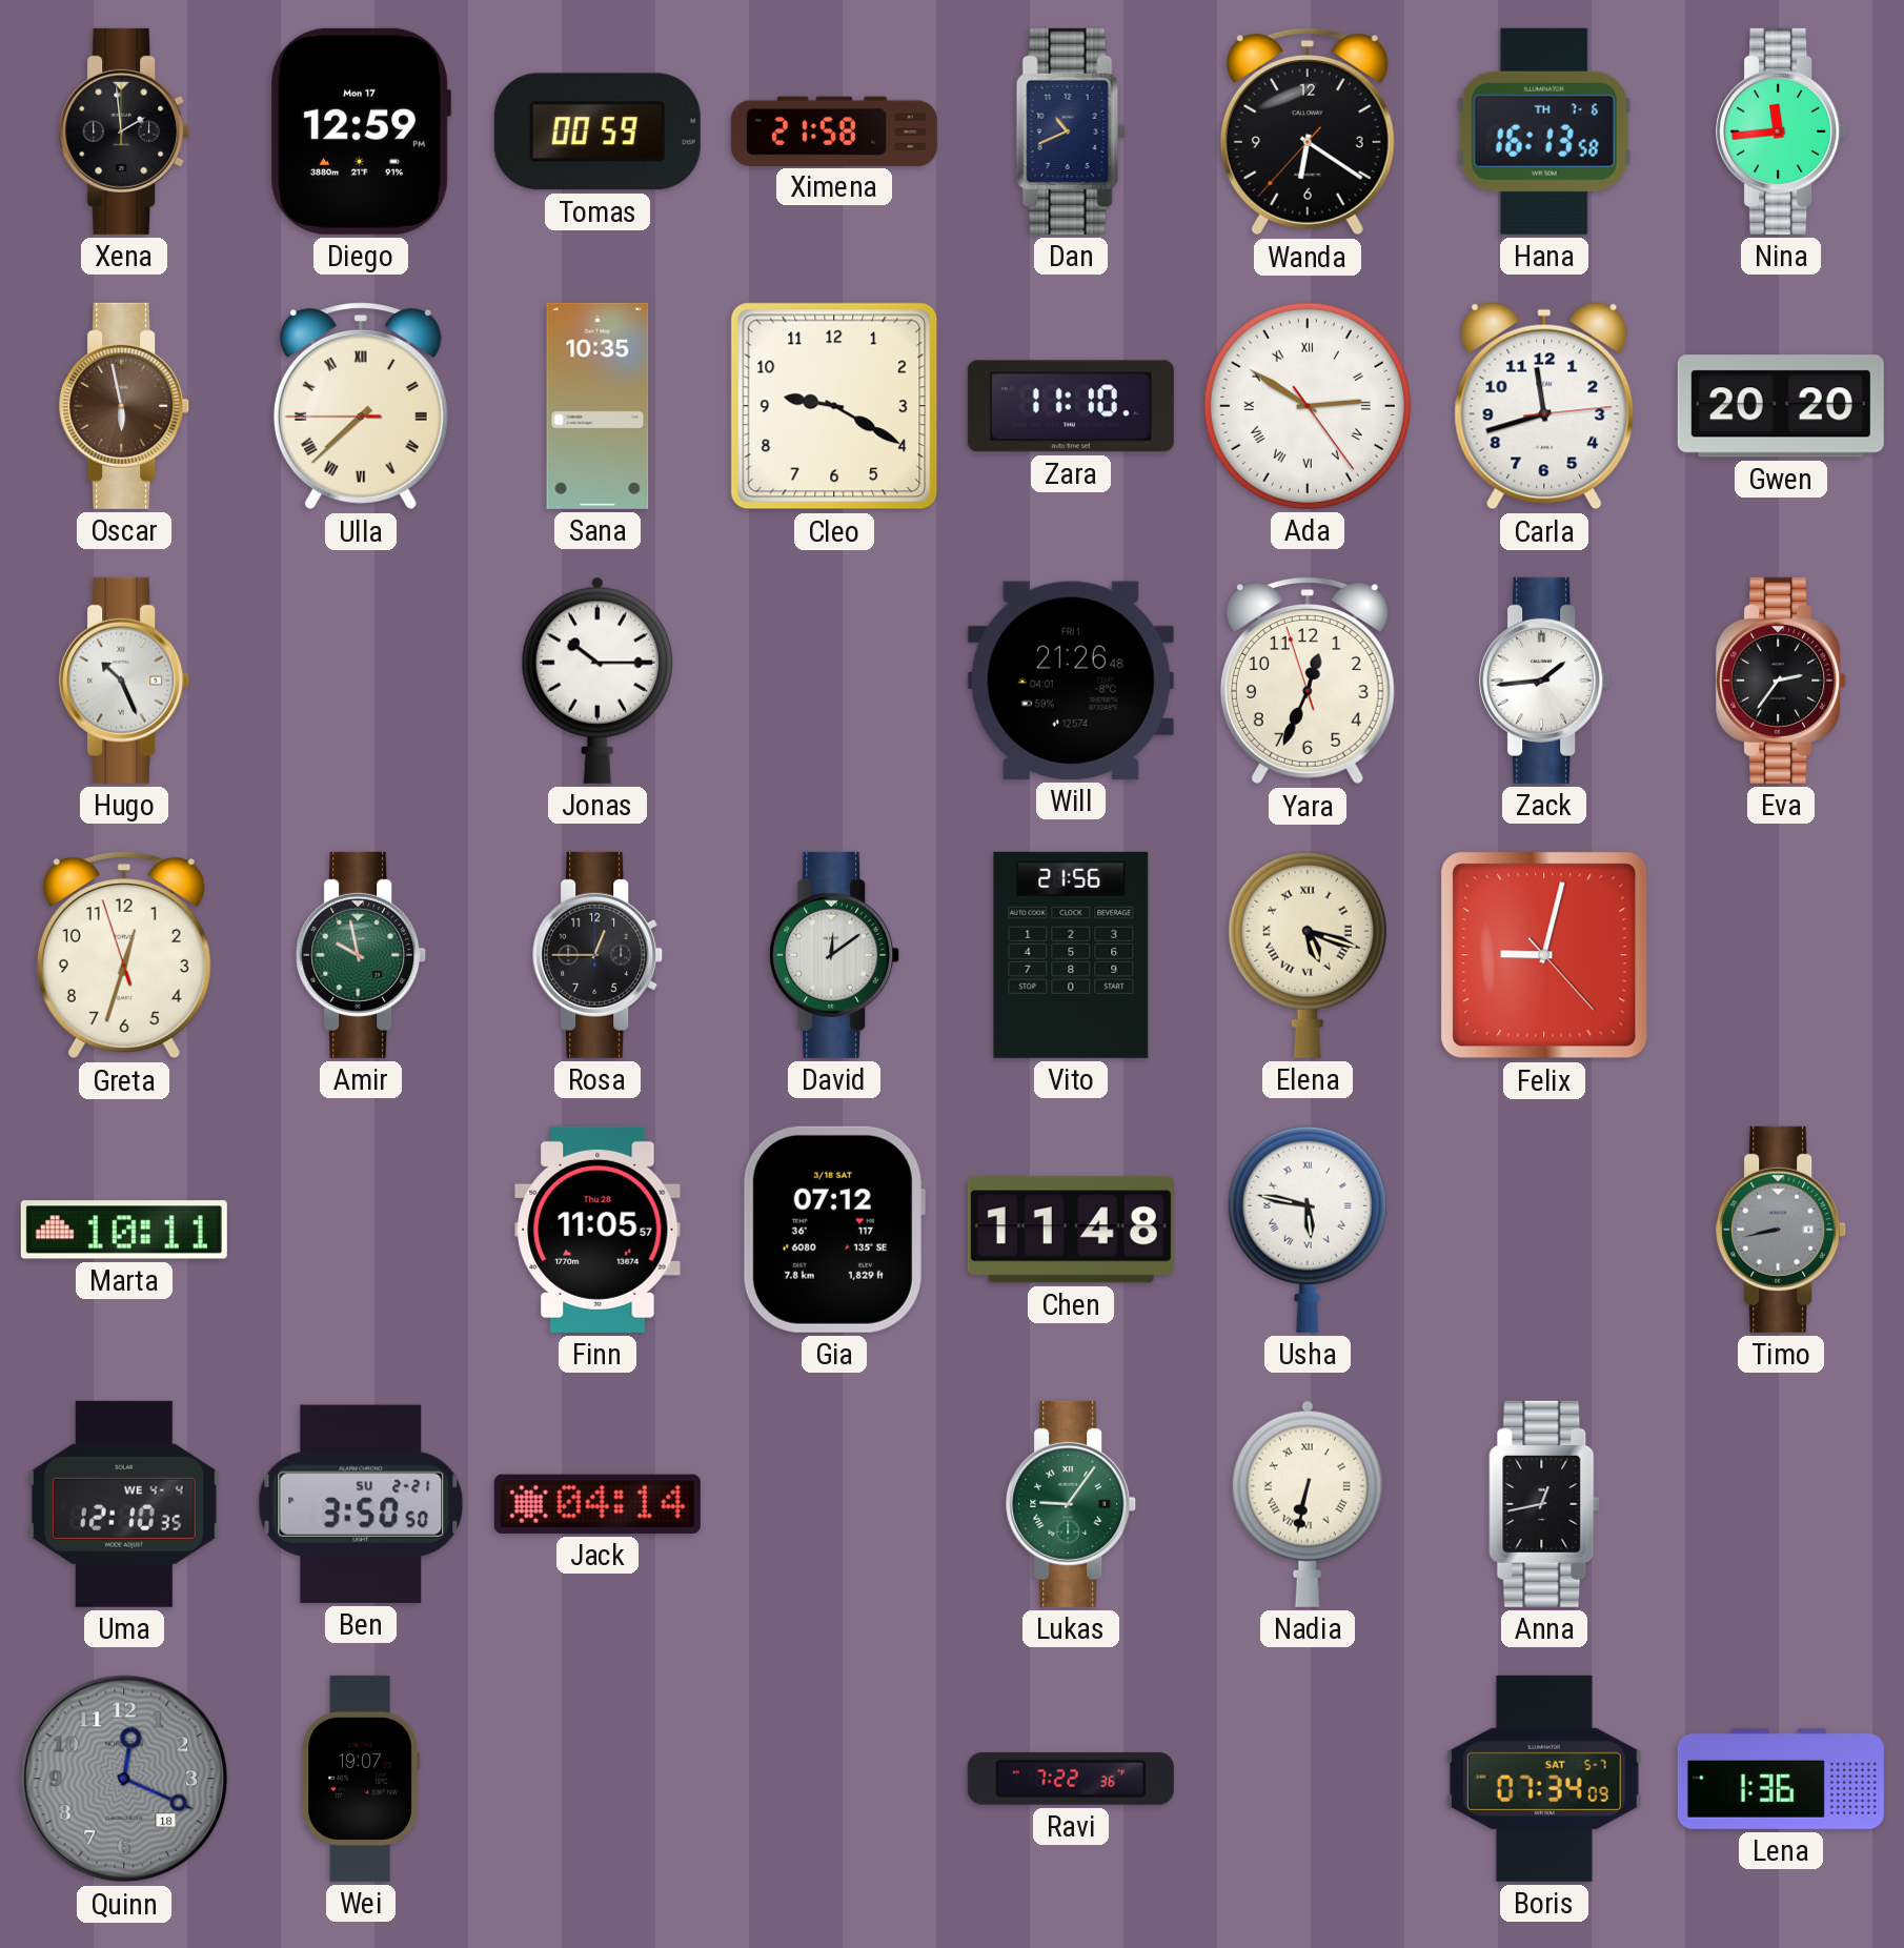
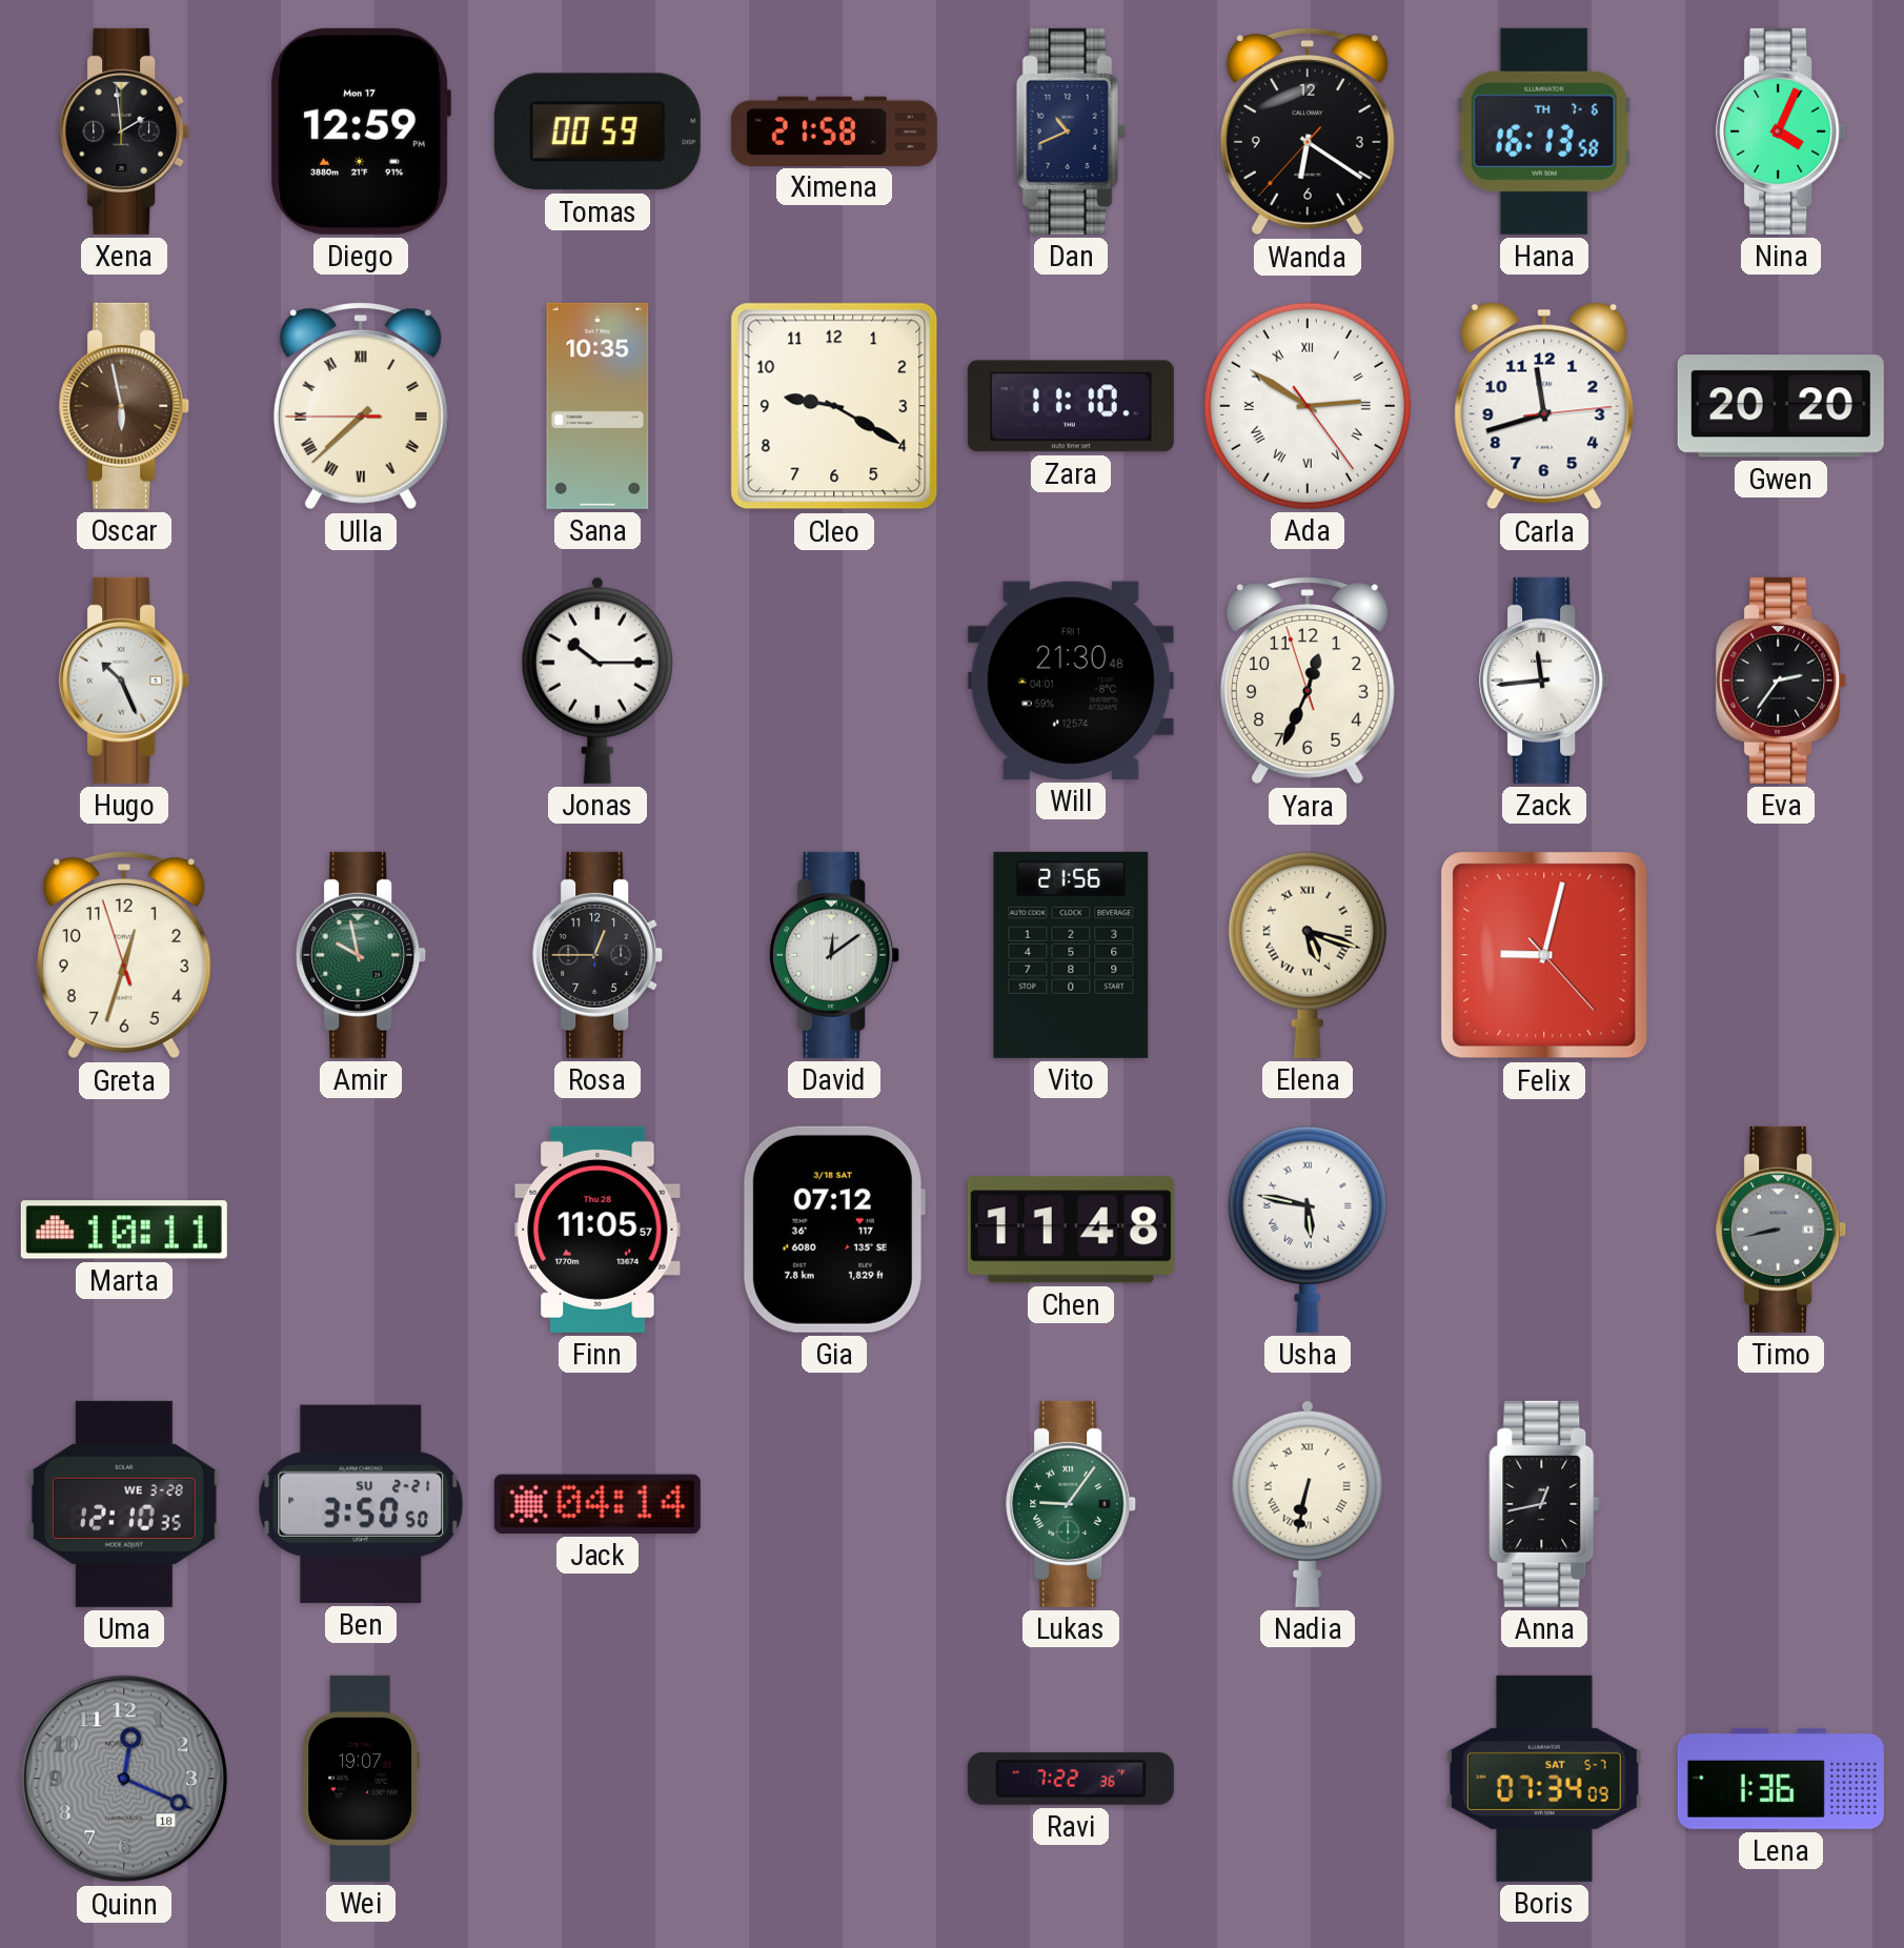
Nina: 11:44 -> 4:04
Will: 21:26 -> 21:30
Zack: 1:44 -> 11:44
Uma date: WE 4-4 -> WE 3-28
